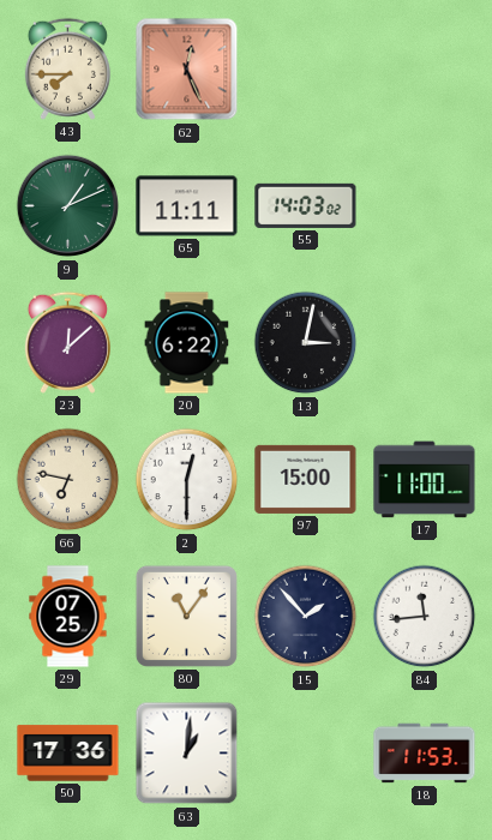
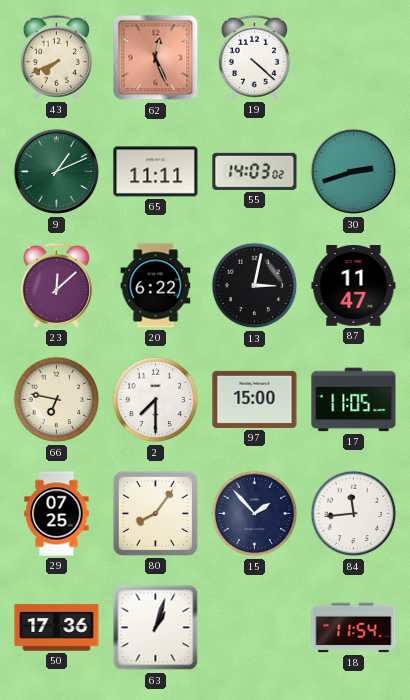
43: 7:45 -> 7:41
19: none -> 4:22
30: none -> 2:42
87: none -> 11:47
2: 12:30 -> 7:30
17: 11:00 -> 11:05
80: 11:06 -> 8:06
63: 1:01 -> 1:03
18: 11:53 -> 11:54
